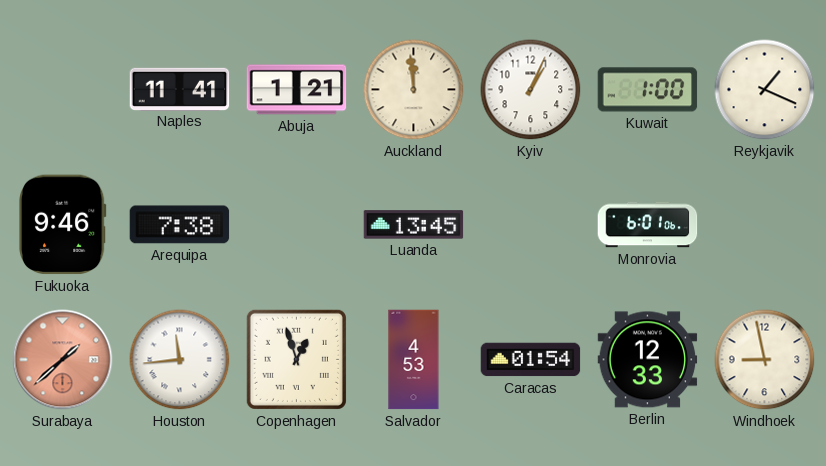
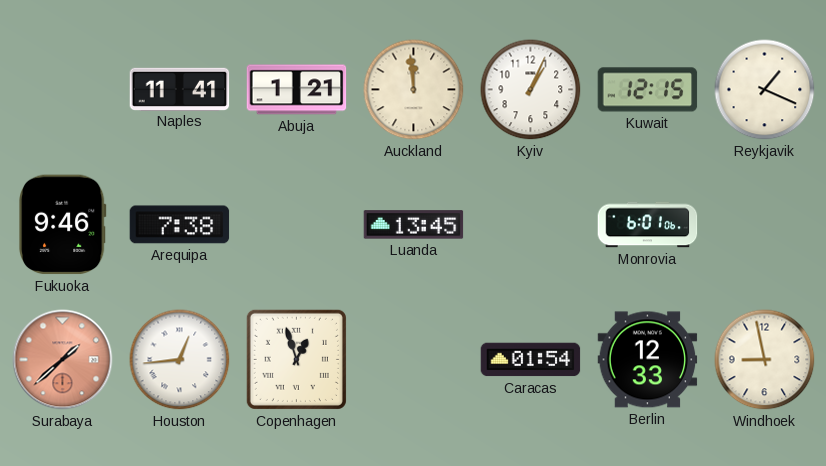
Kuwait: 1:00 -> 12:15
Houston: 11:44 -> 12:44
Salvador: 4:53 -> none
